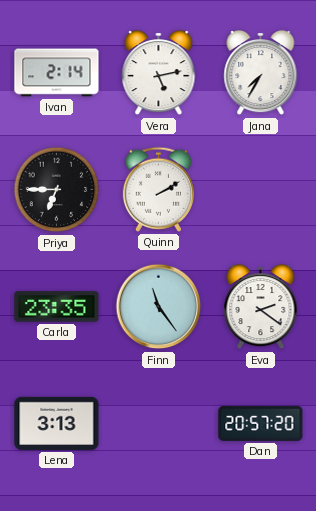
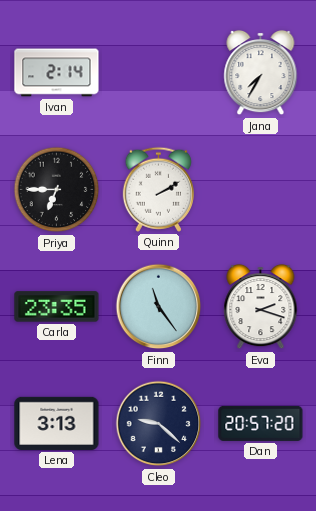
Vera: 5:13 -> none
Eva: 2:21 -> 2:18
Cleo: none -> 9:22
